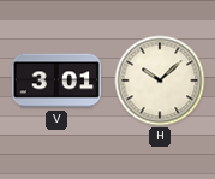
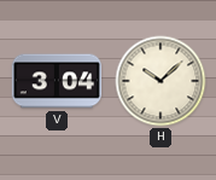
V: 3:01 -> 3:04
